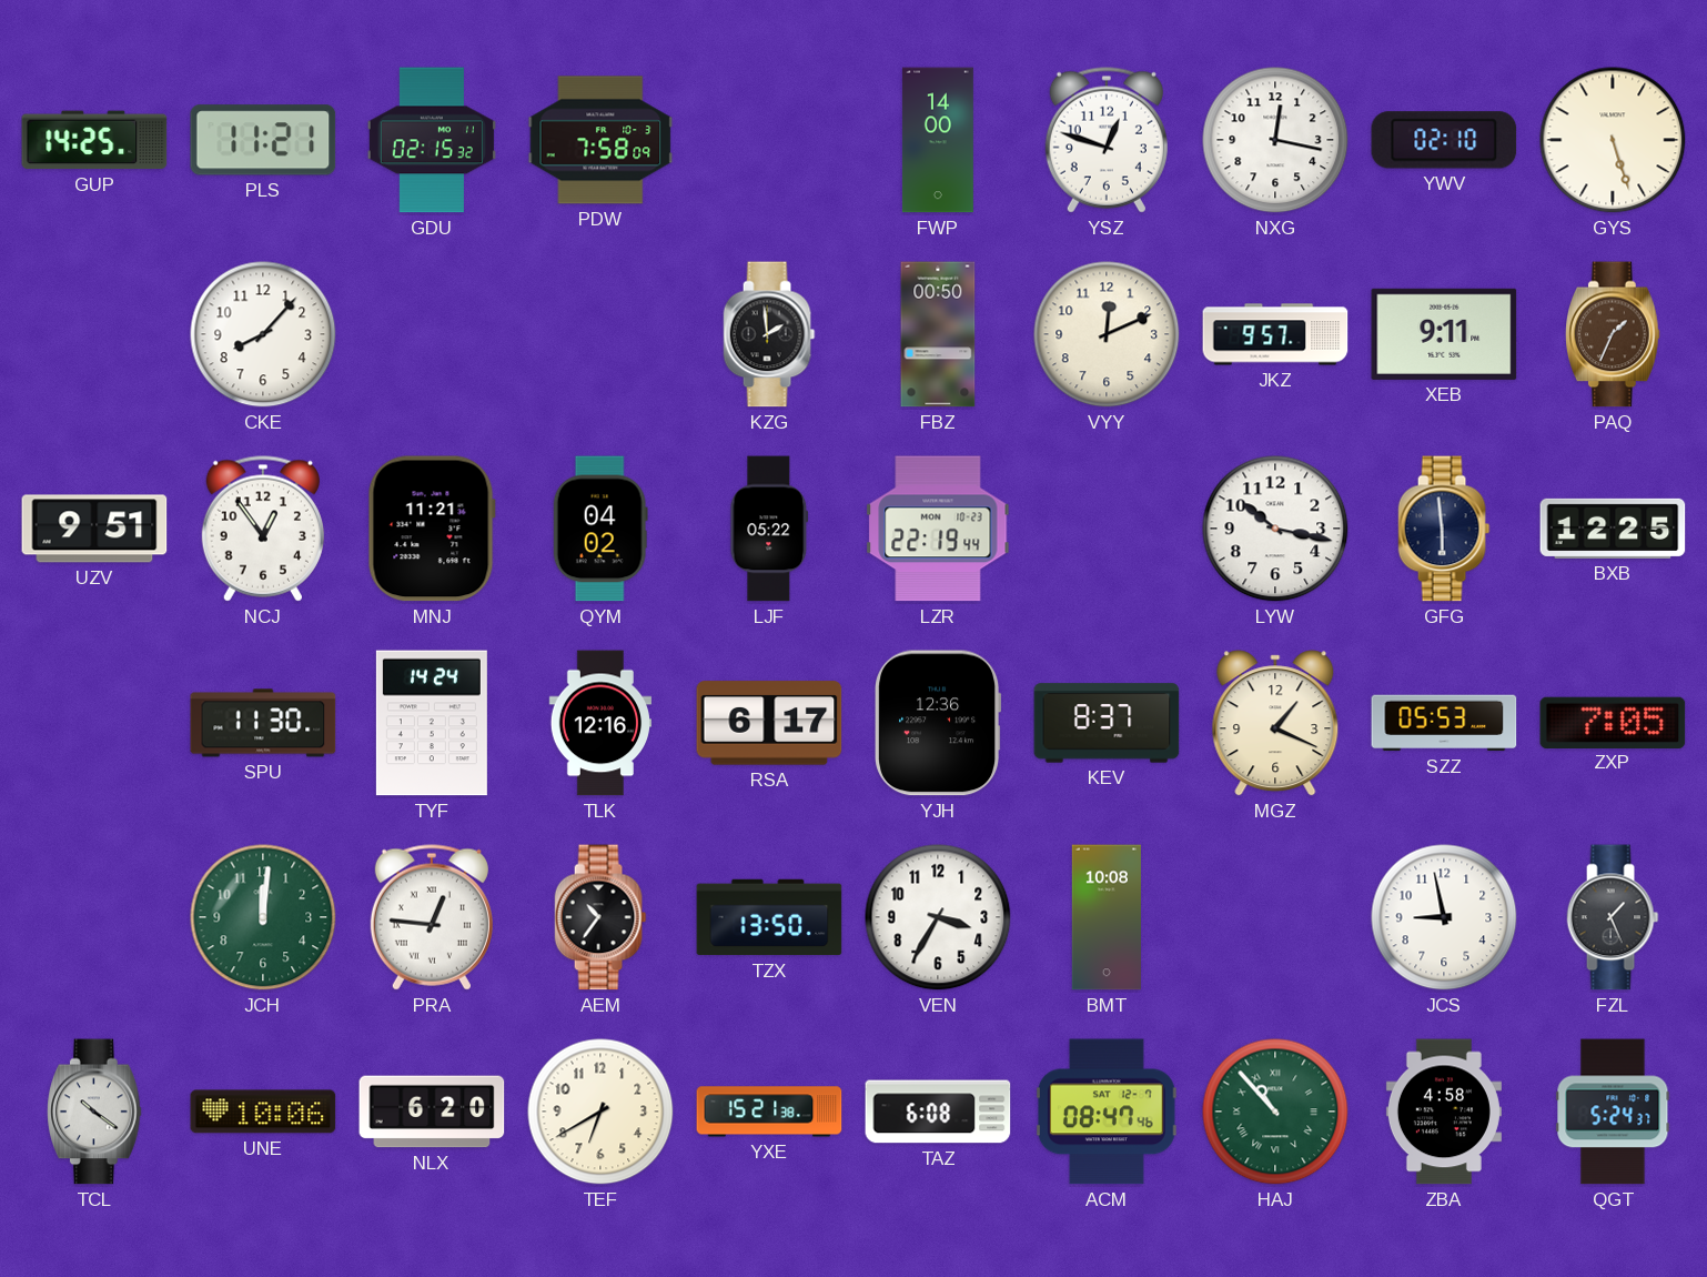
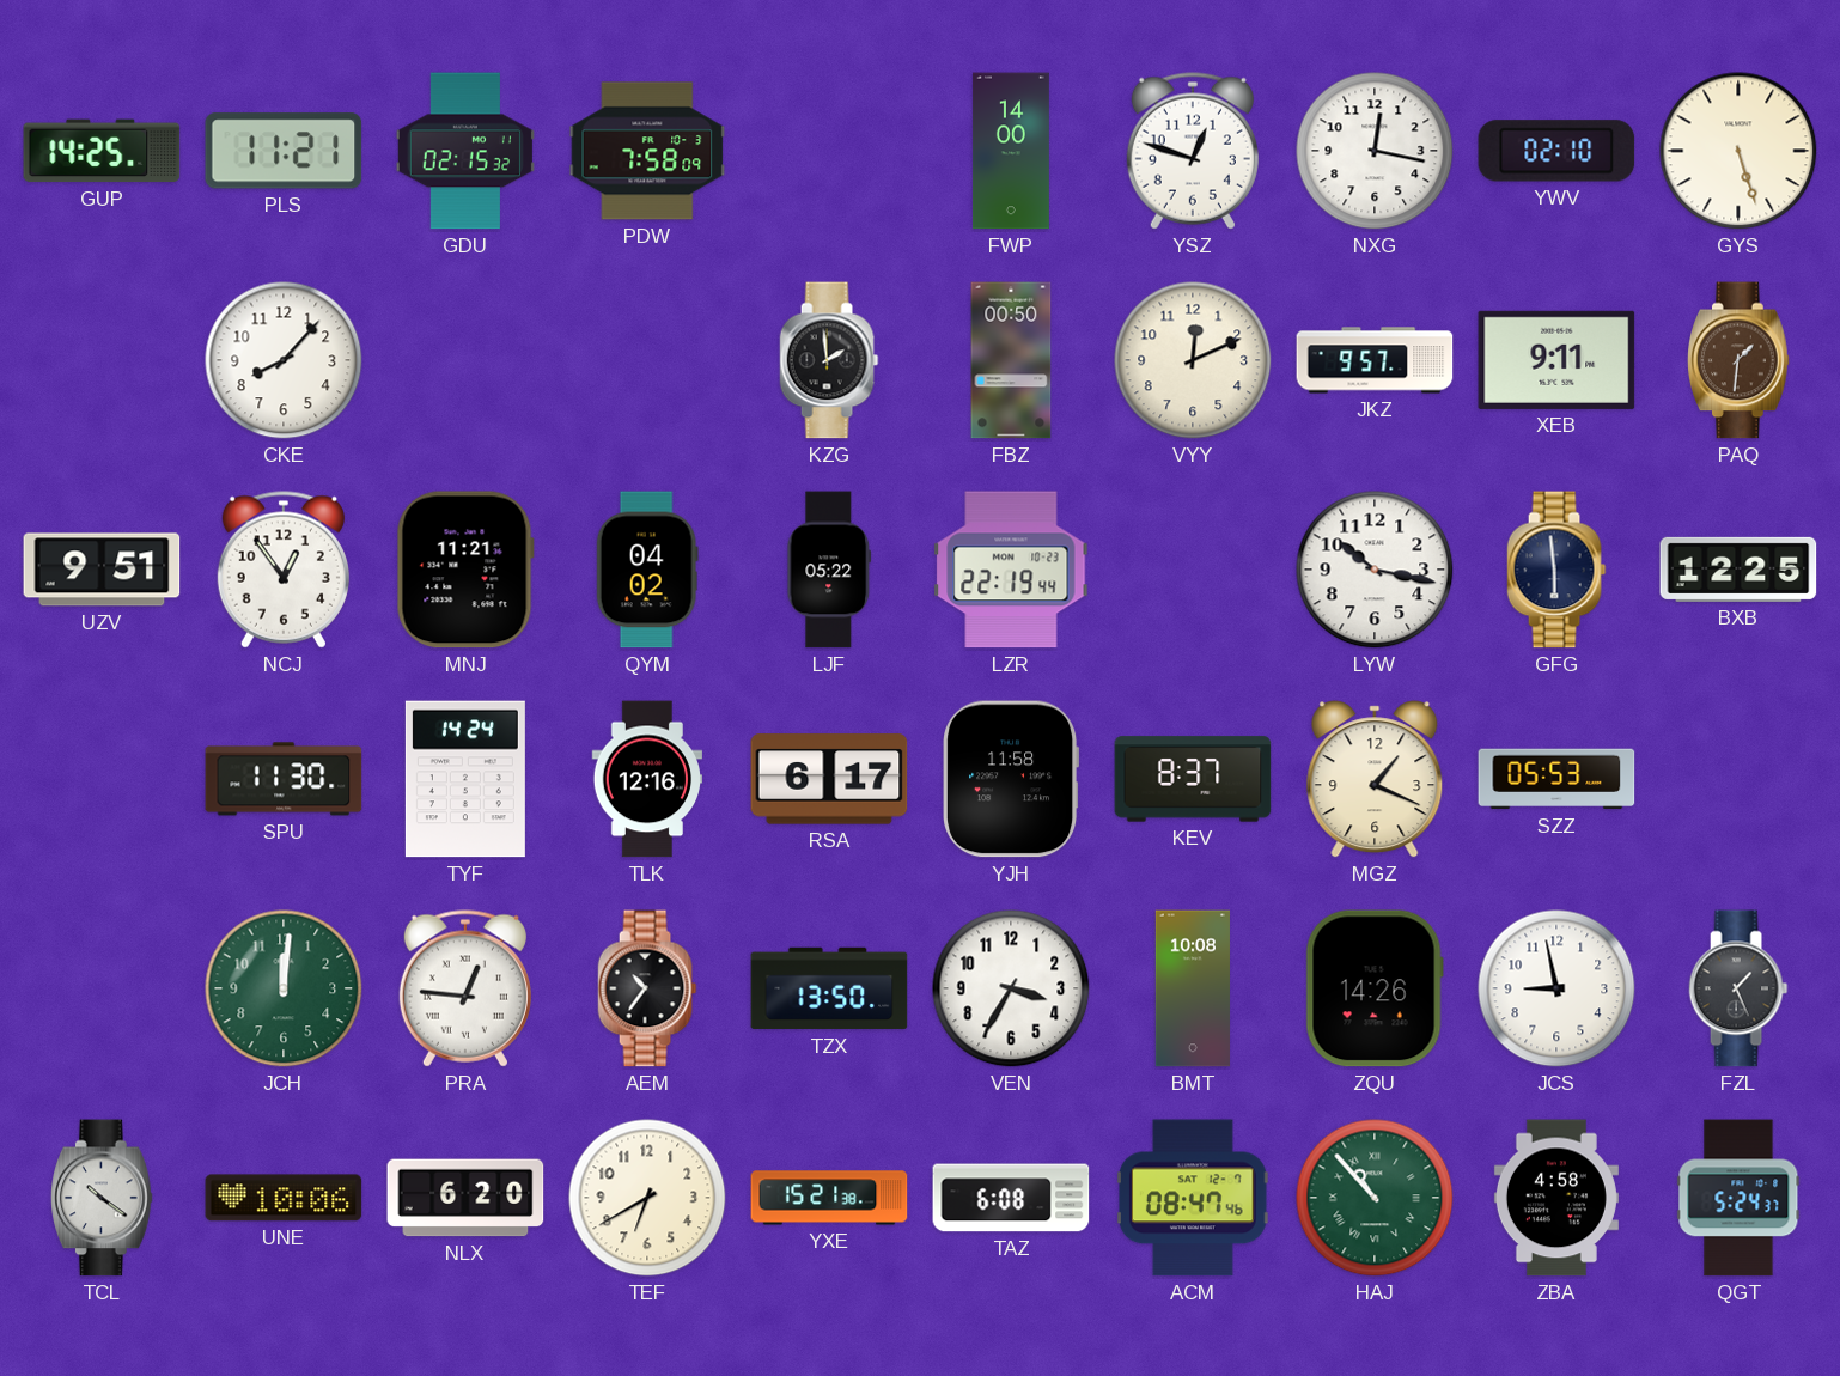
PAQ: 1:34 -> 1:31
YJH: 12:36 -> 11:58
ZXP: 7:05 -> none
ZQU: none -> 14:26
